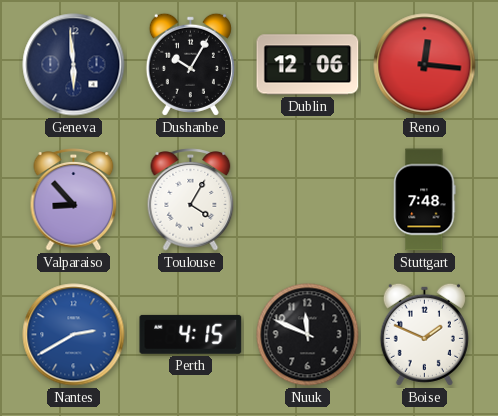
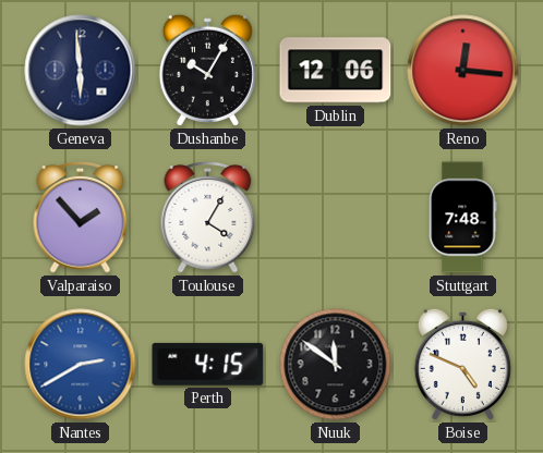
Valparaiso: 8:53 -> 1:53
Nuuk: 11:49 -> 11:51
Boise: 1:49 -> 4:49
